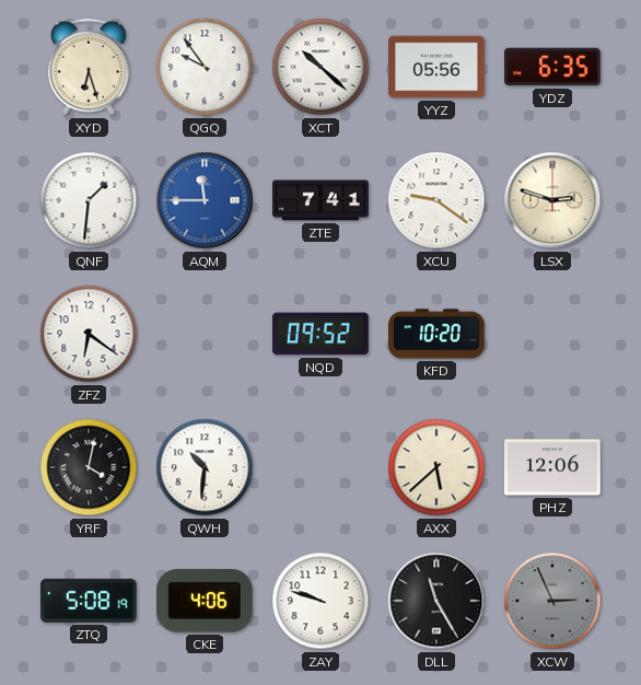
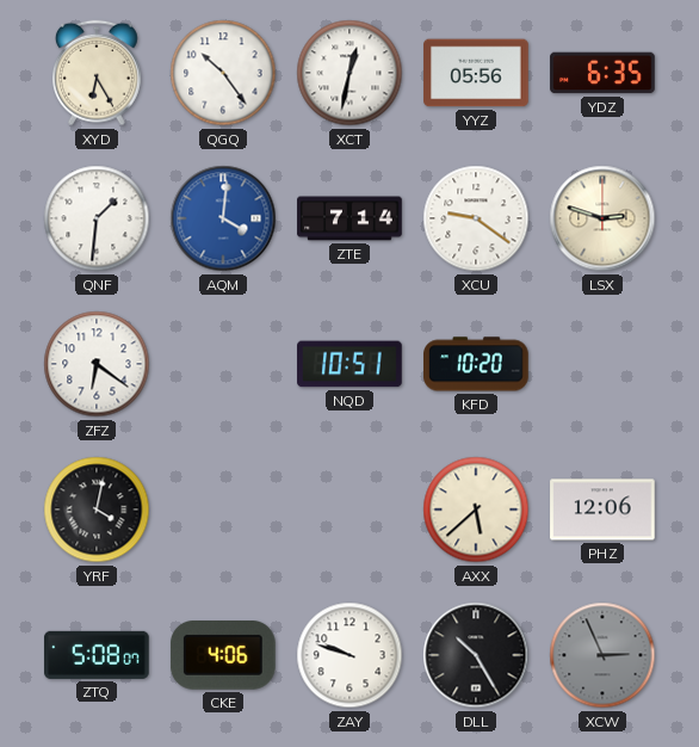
XYD: 6:27 -> 6:25
QGQ: 9:54 -> 10:24
XCT: 10:22 -> 12:32
AQM: 11:45 -> 4:01
ZTE: 7:41 -> 7:14
NQD: 09:52 -> 10:51
QWH: 10:31 -> none
ZTQ: 5:08:19 -> 5:08:07
DLL: 11:25 -> 10:25
